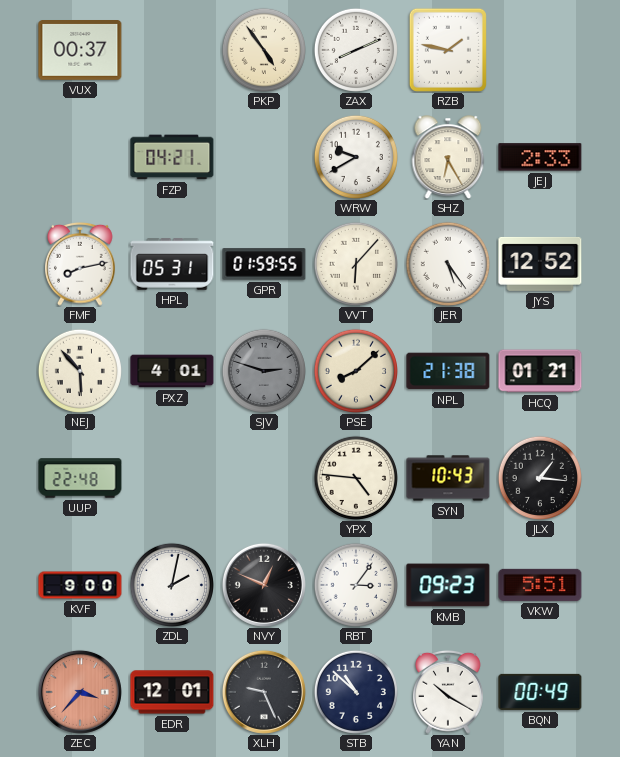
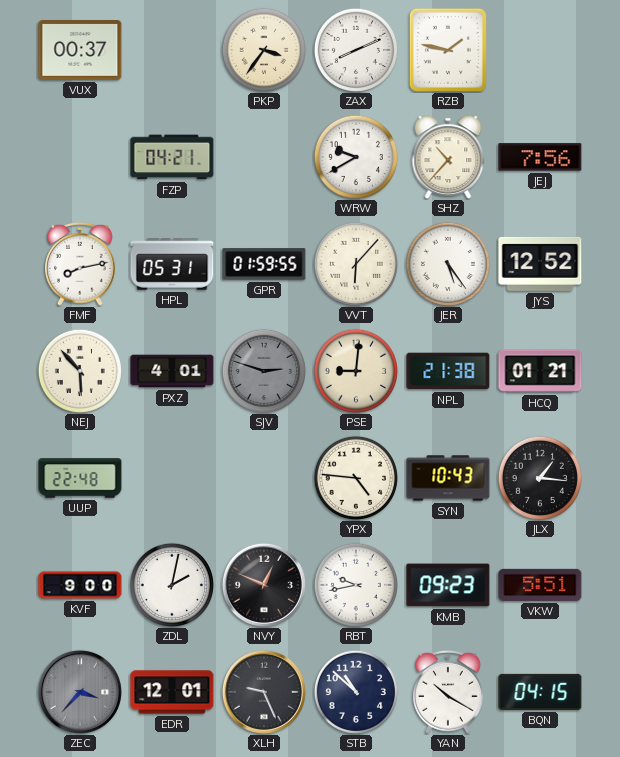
PKP: 4:54 -> 3:36
SHZ: 6:25 -> 10:37
JEJ: 2:33 -> 7:56
PSE: 8:08 -> 9:01
RBT: 3:06 -> 9:43
ZEC dial: salmon -> grey
BQN: 00:49 -> 04:15
